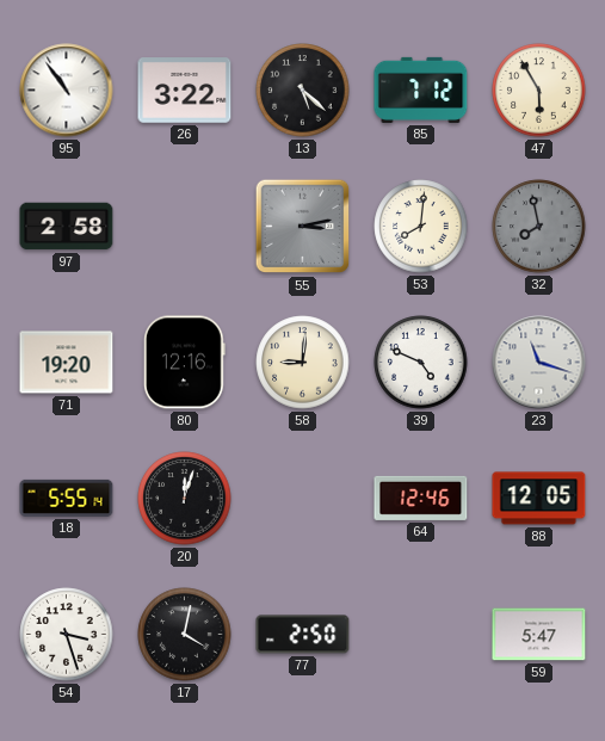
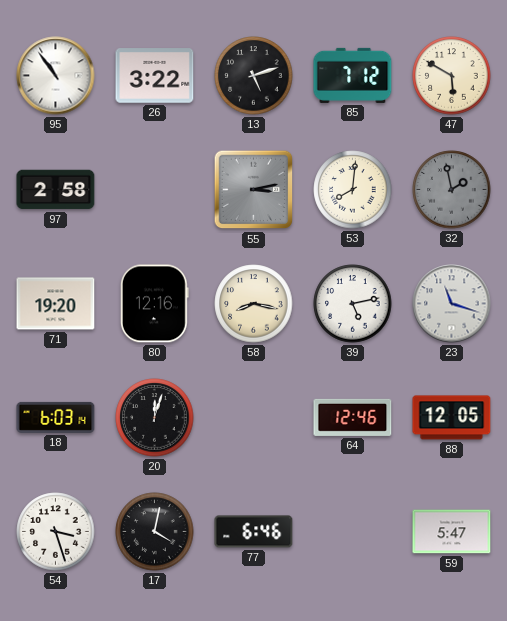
13: 5:22 -> 5:12
47: 5:55 -> 5:50
32: 7:58 -> 1:58
58: 9:01 -> 8:17
39: 4:49 -> 5:13
18: 5:55 -> 6:03
77: 2:50 -> 6:46
